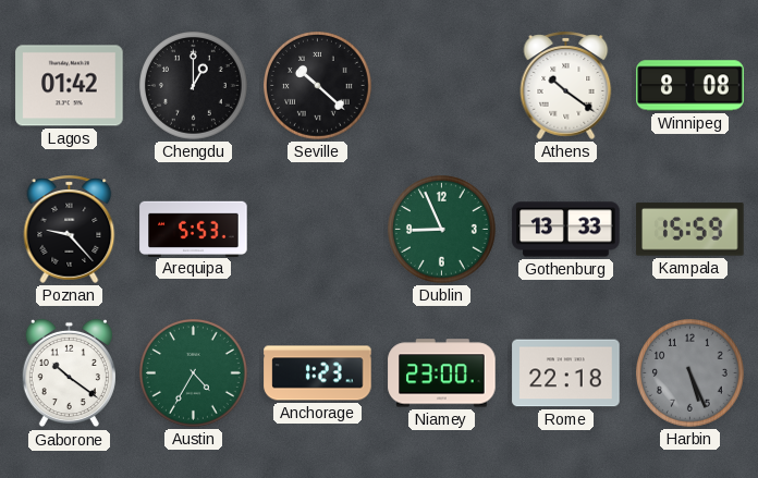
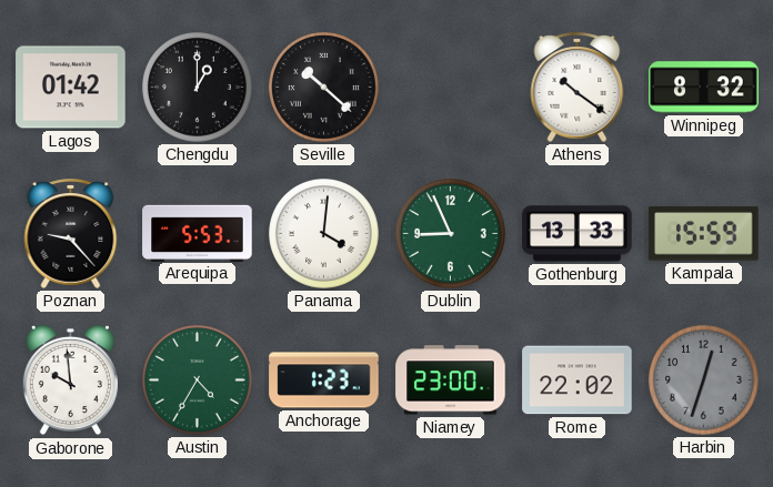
Winnipeg: 8:08 -> 8:32
Panama: none -> 4:01
Gaborone: 10:21 -> 9:59
Rome: 22:18 -> 22:02
Harbin: 5:26 -> 12:33
